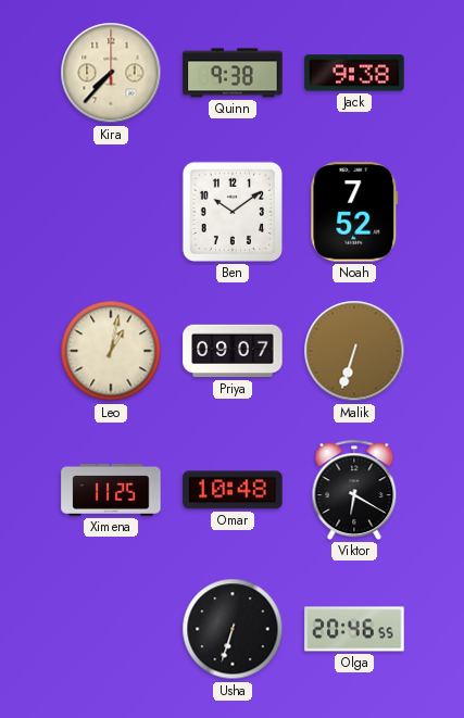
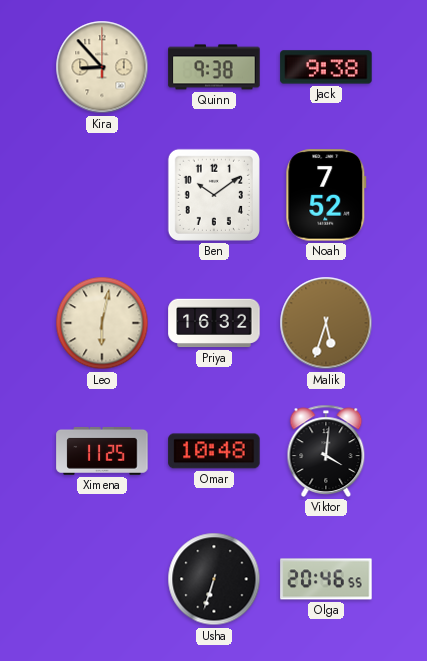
Kira: 7:37 -> 8:53
Leo: 1:02 -> 6:02
Priya: 09:07 -> 16:32
Malik: 6:33 -> 5:33
Viktor: 6:20 -> 4:01
